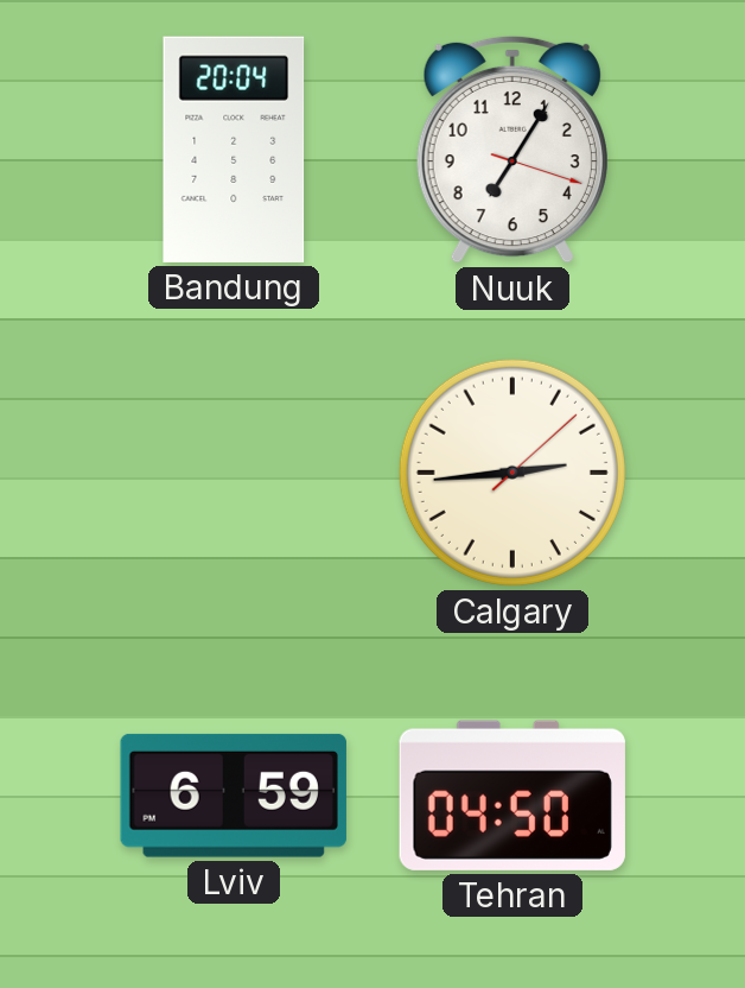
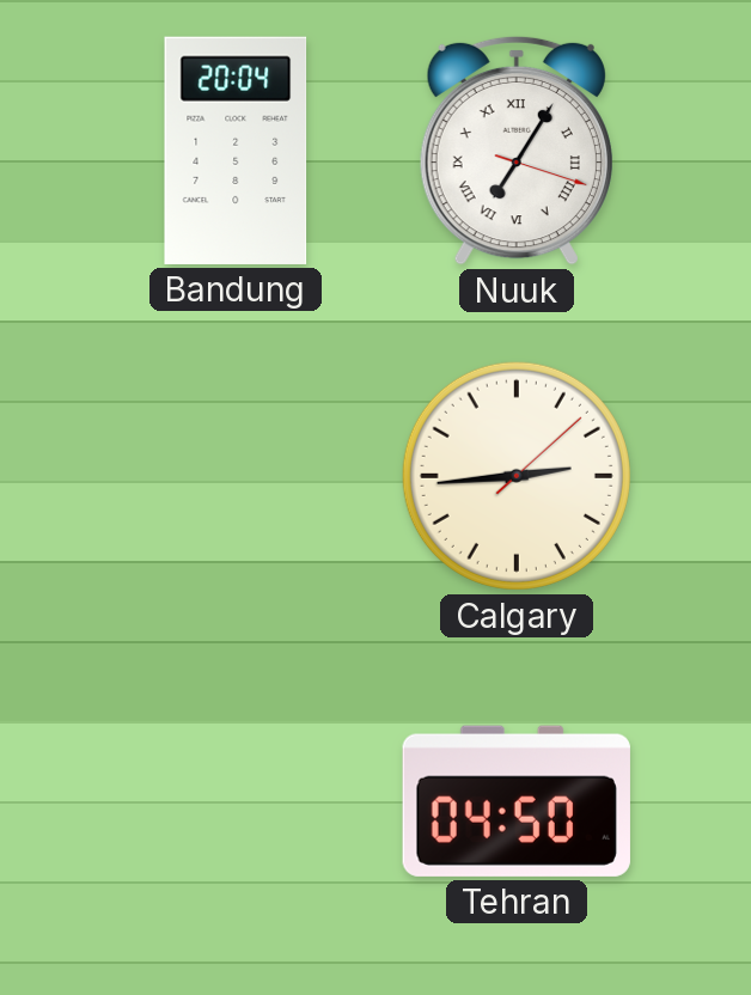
Nuuk numerals: Arabic -> Roman
Lviv: 6:59 -> none
